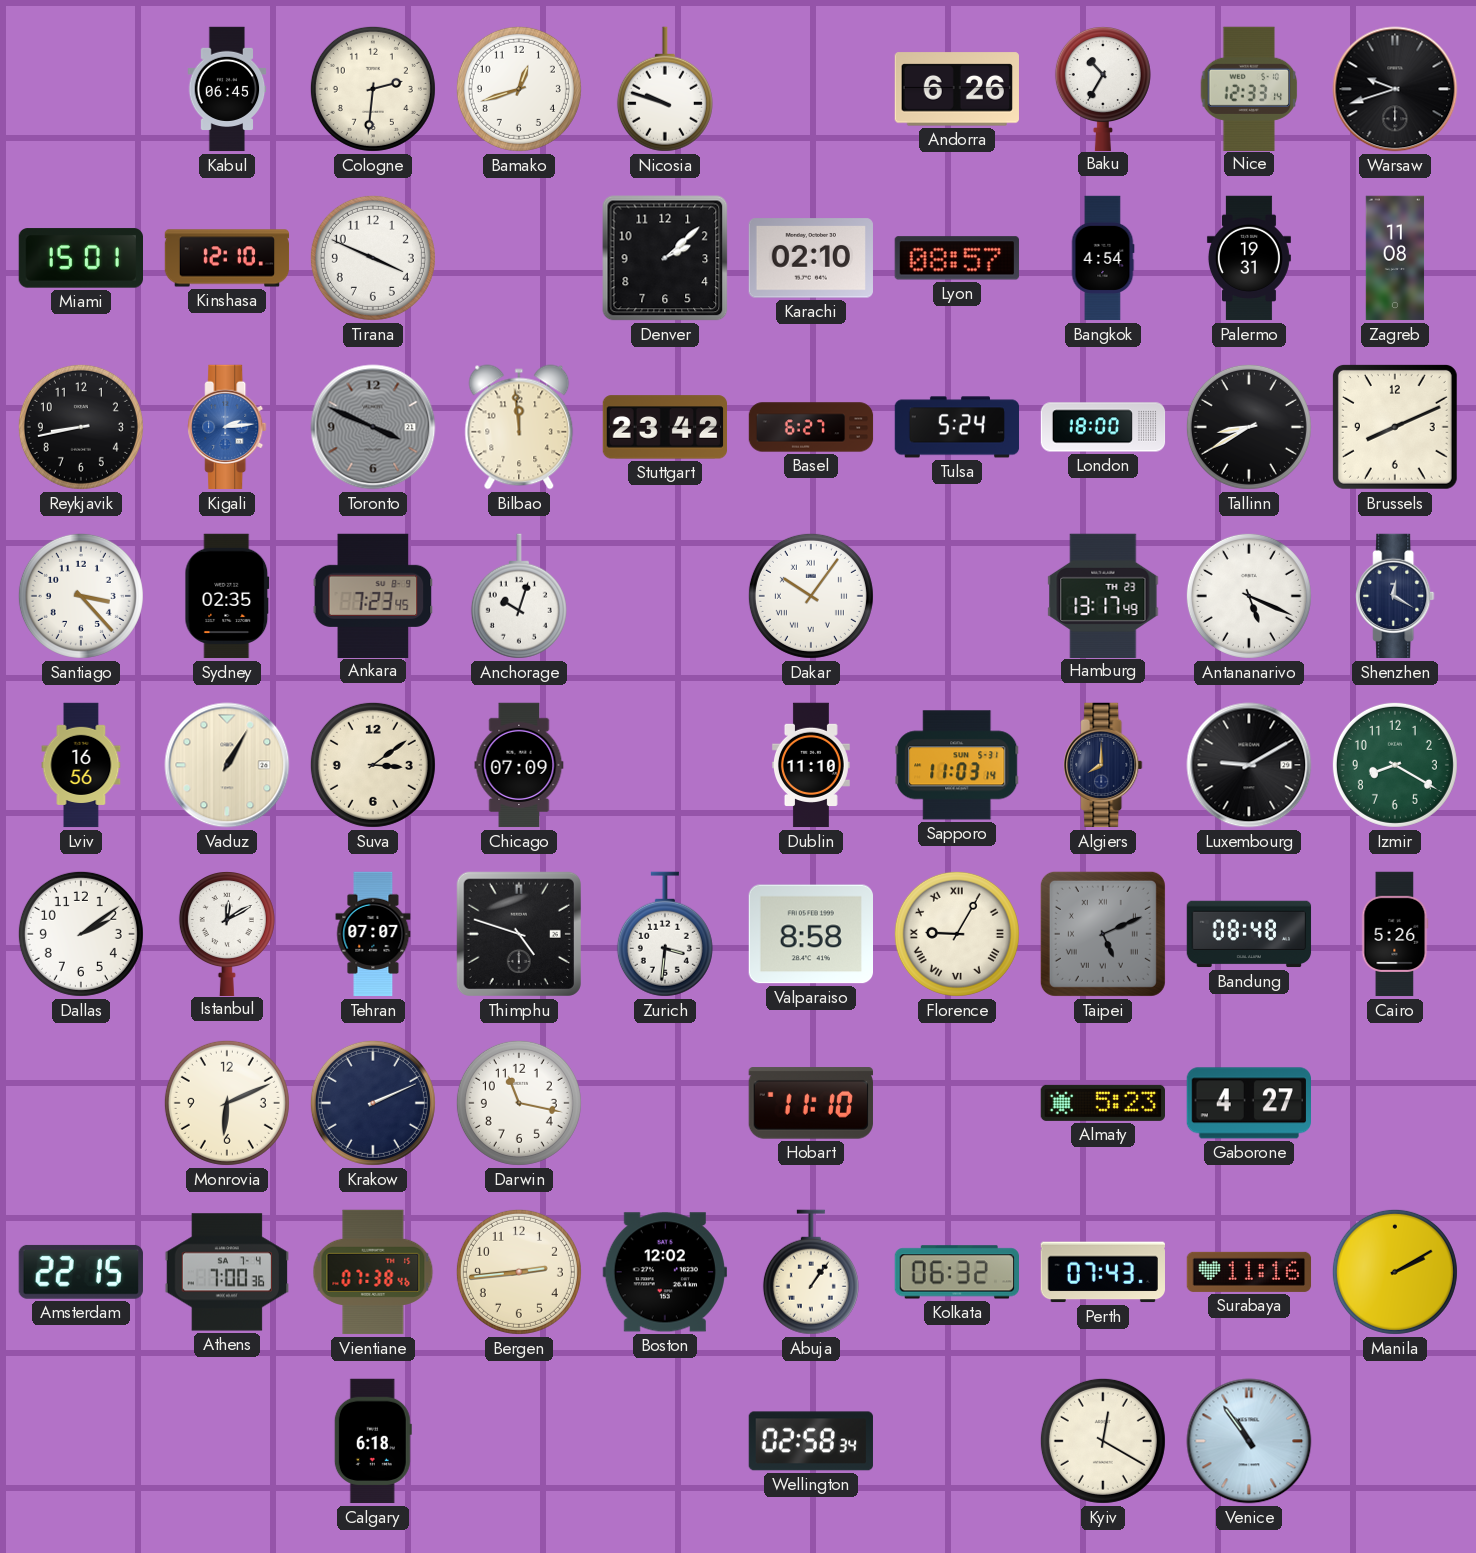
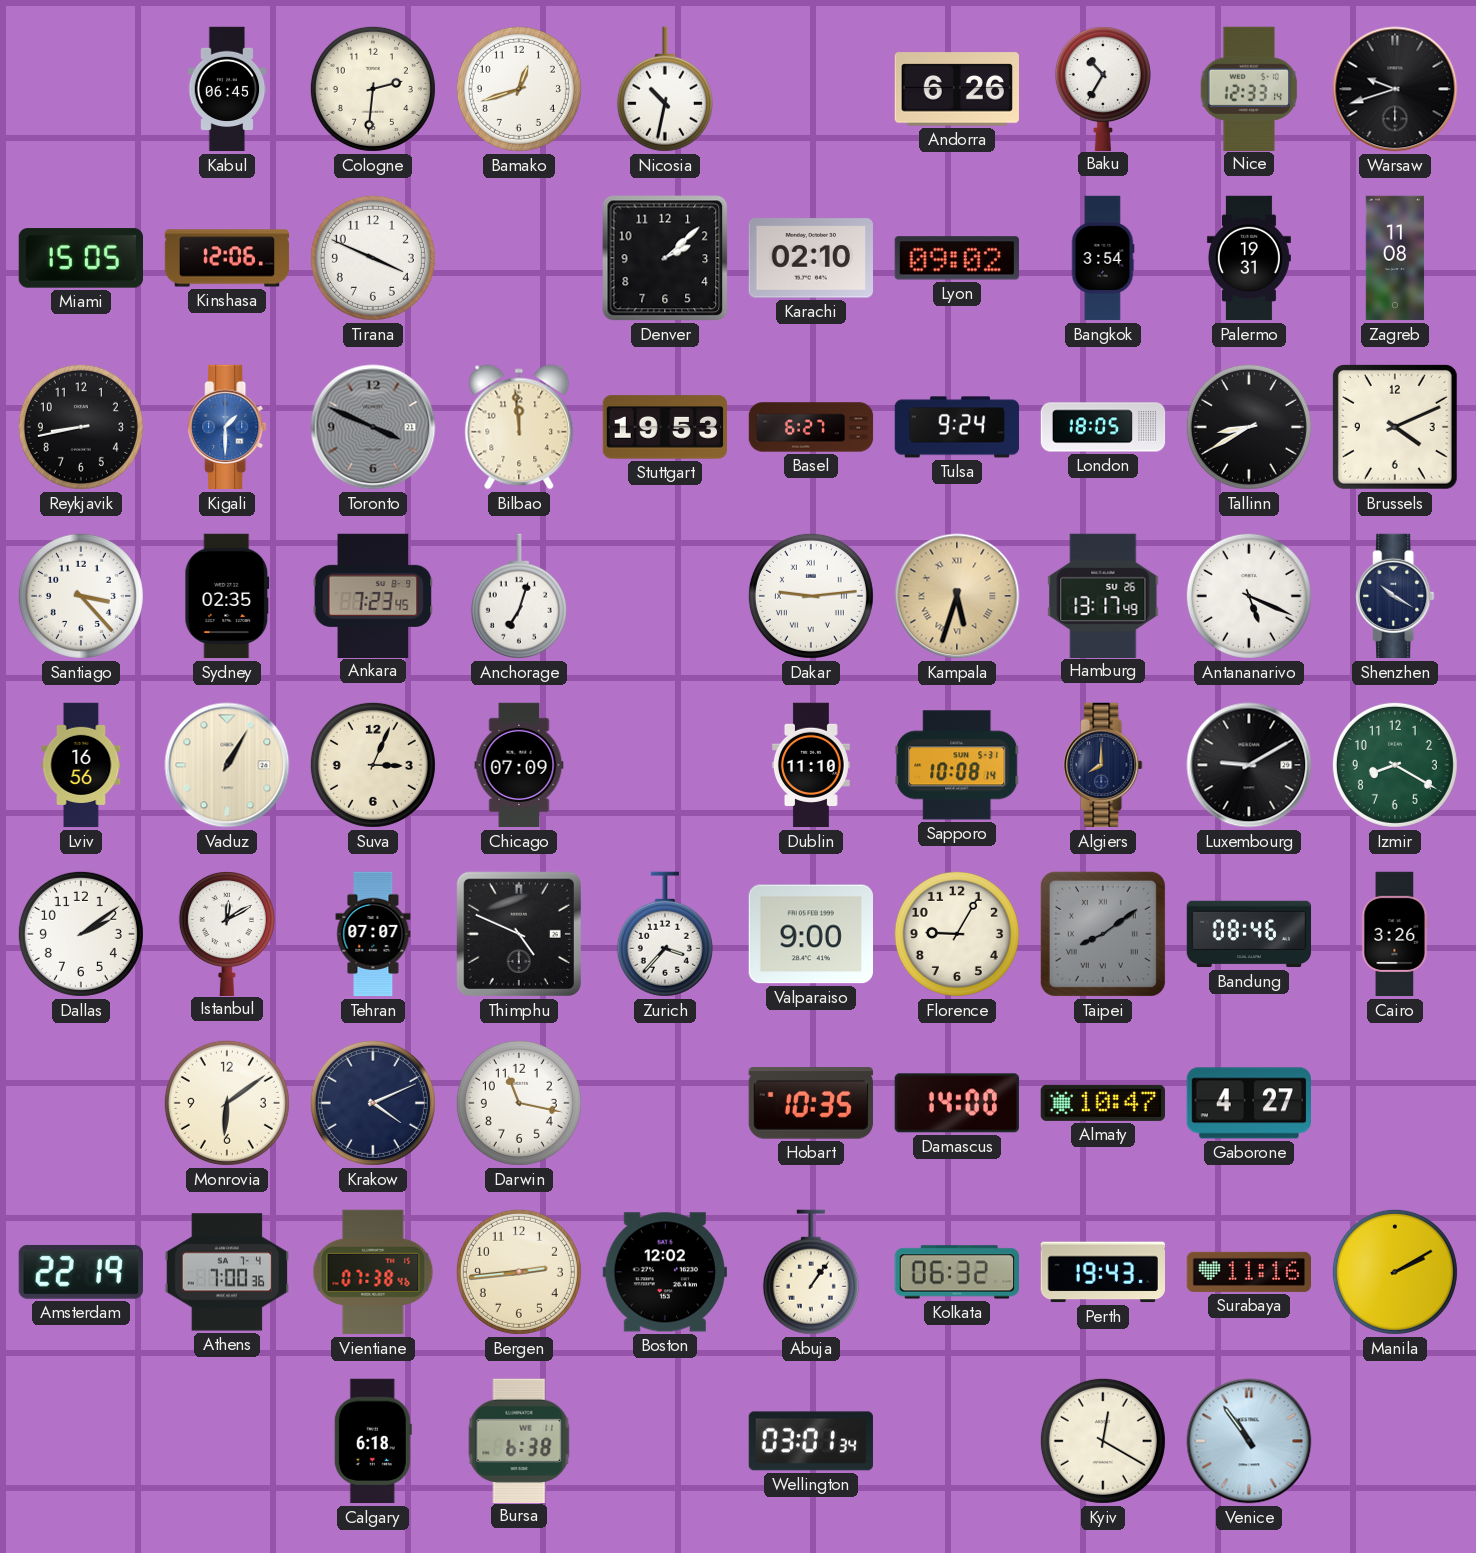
Nicosia: 9:48 -> 10:32
Miami: 15:01 -> 15:05
Kinshasa: 12:10 -> 12:06
Lyon: 08:57 -> 09:02
Bangkok: 4:54 -> 3:54
Kigali: 2:14 -> 1:30
Stuttgart: 23:42 -> 19:53
Tulsa: 5:24 -> 9:24
London: 18:00 -> 18:05
Brussels: 8:11 -> 4:11
Anchorage: 10:03 -> 7:03
Dakar: 10:06 -> 9:14
Kampala: none -> 5:33
Hamburg date: TH 23 -> SU 26
Shenzhen: 12:20 -> 10:20
Suva: 3:09 -> 3:04
Sapporo: 11:03 -> 10:08
Thimphu: 4:48 -> 4:49
Zurich: 3:31 -> 3:37
Valparaiso: 8:58 -> 9:00
Florence numerals: Roman -> Arabic
Taipei: 5:11 -> 8:09
Bandung: 08:48 -> 08:46
Cairo: 5:26 -> 3:26
Monrovia: 6:11 -> 6:09
Krakow: 2:11 -> 4:11
Hobart: 11:10 -> 10:35
Damascus: none -> 14:00
Almaty: 5:23 -> 10:47
Amsterdam: 22:15 -> 22:19
Perth: 07:43 -> 19:43
Bursa: none -> 6:38
Wellington: 02:58 -> 03:01
